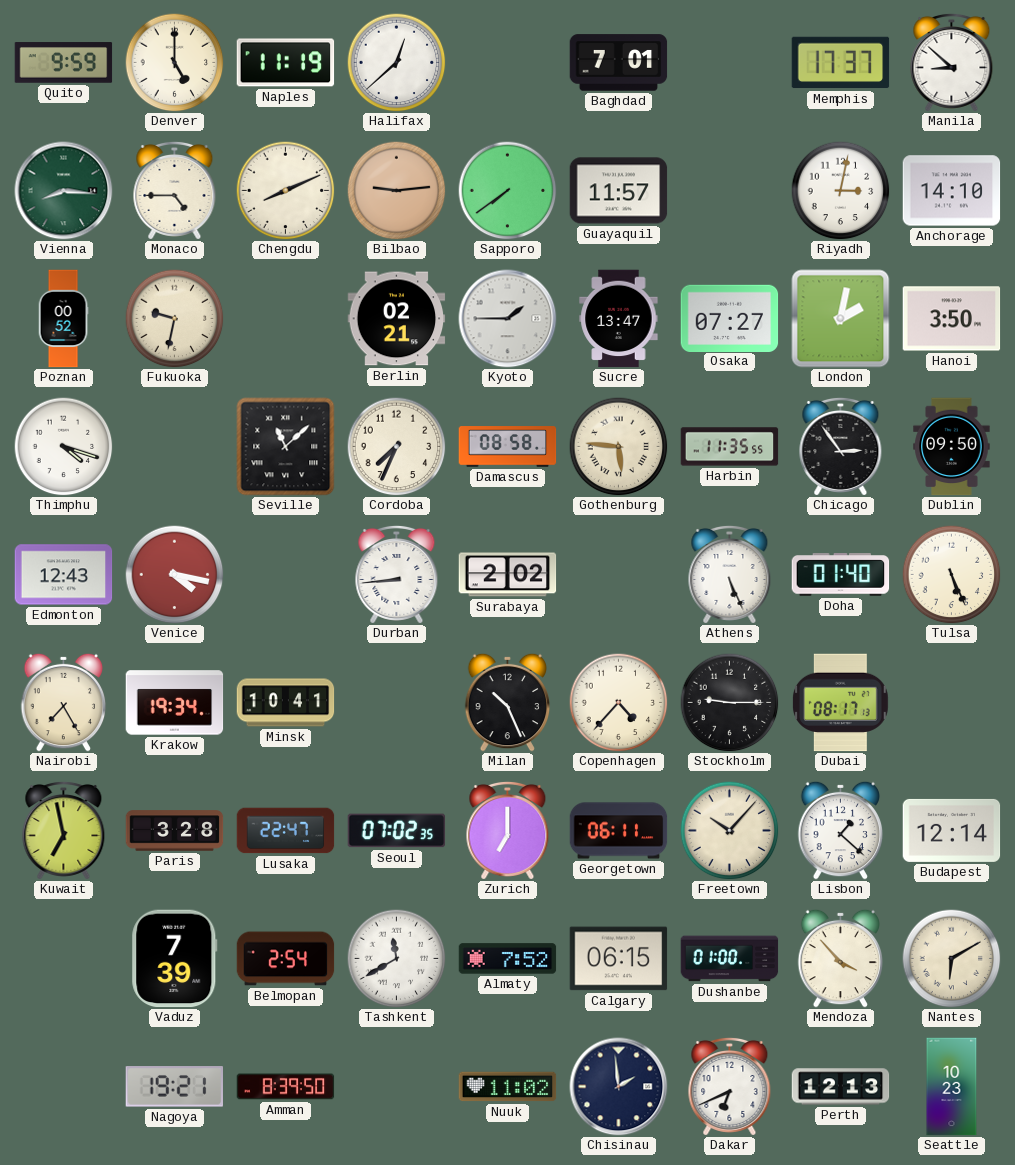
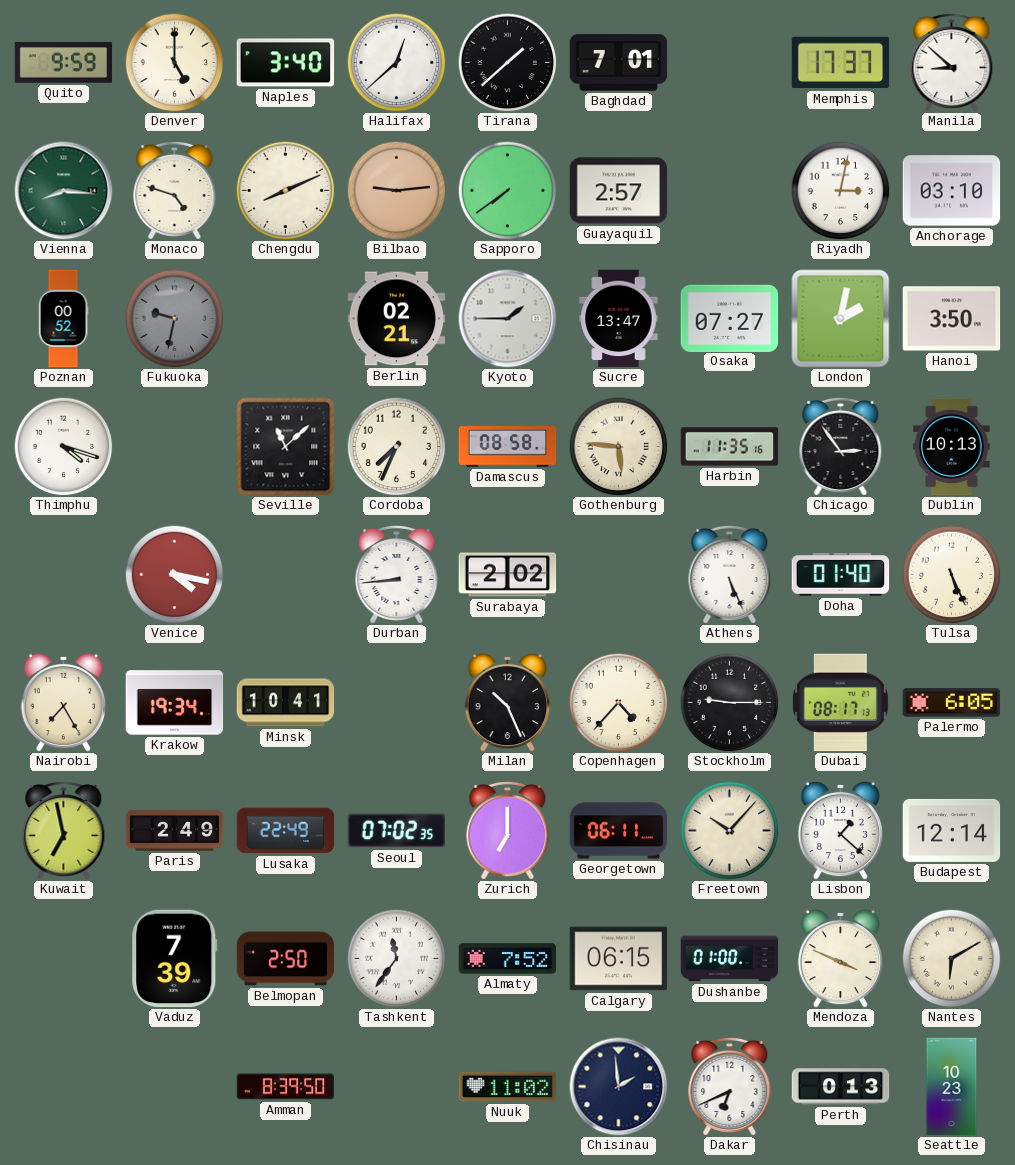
Naples: 11:19 -> 3:40
Tirana: none -> 1:38
Monaco: 4:45 -> 4:48
Guayaquil: 11:57 -> 2:57
Anchorage: 14:10 -> 03:10
Fukuoka dial: cream -> grey
Harbin: 11:35:55 -> 11:35:16
Dublin: 09:50 -> 10:13
Edmonton: 12:43 -> none
Palermo: none -> 6:05
Paris: 3:28 -> 2:49
Lusaka: 22:47 -> 22:49
Belmopan: 2:54 -> 2:50
Tashkent: 11:40 -> 11:36
Mendoza: 3:53 -> 3:49
Nagoya: 19:21 -> none
Perth: 12:13 -> 0:13
